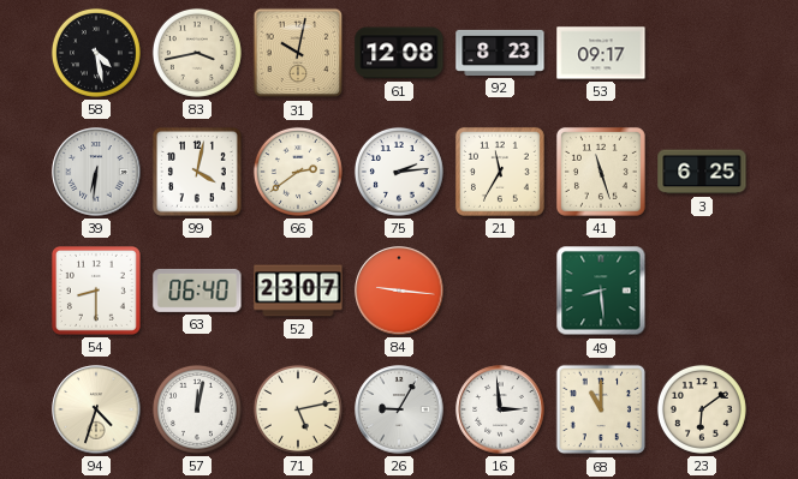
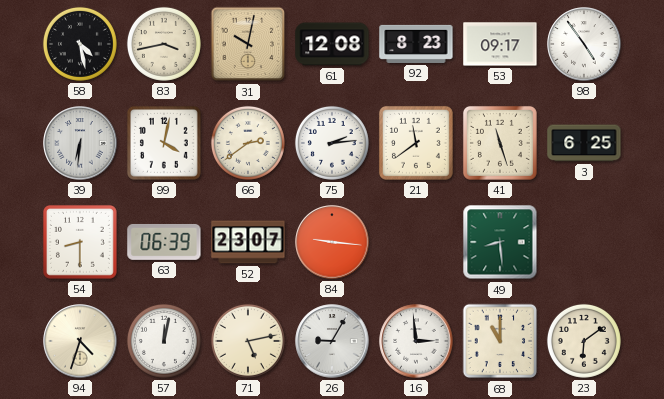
98: none -> 4:54
21: 11:35 -> 11:39
63: 06:40 -> 06:39
